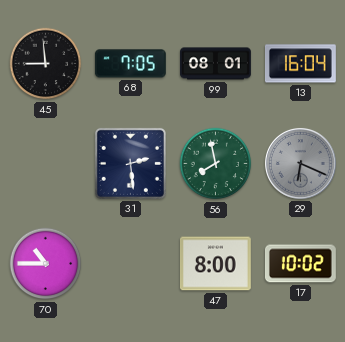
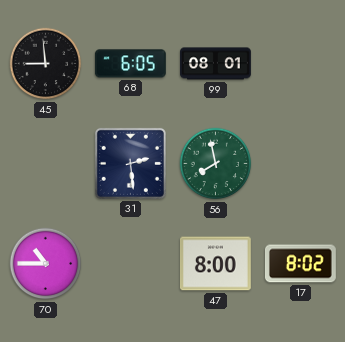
68: 7:05 -> 6:05
13: 16:04 -> none
29: 6:19 -> none
17: 10:02 -> 8:02
